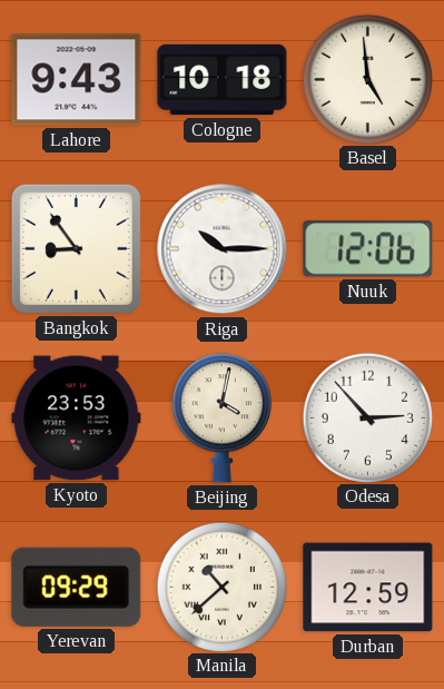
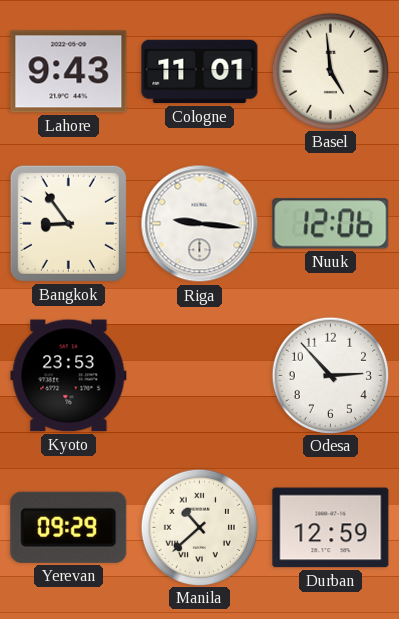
Cologne: 10:18 -> 11:01
Riga: 10:15 -> 9:16
Beijing: 4:02 -> none
